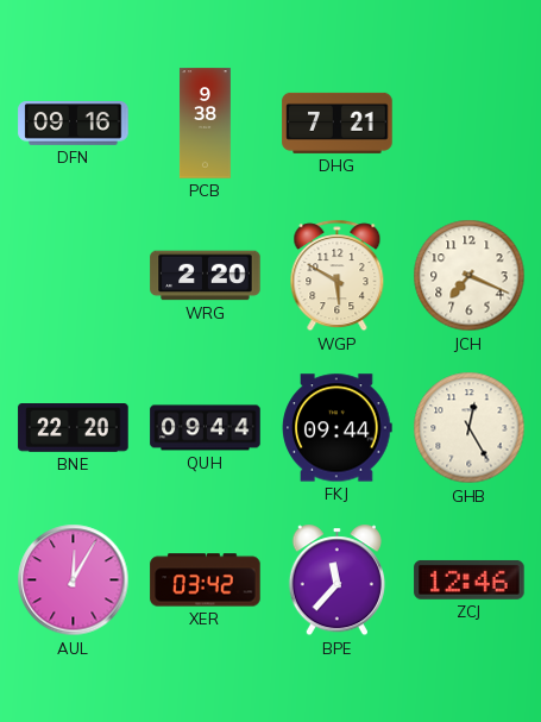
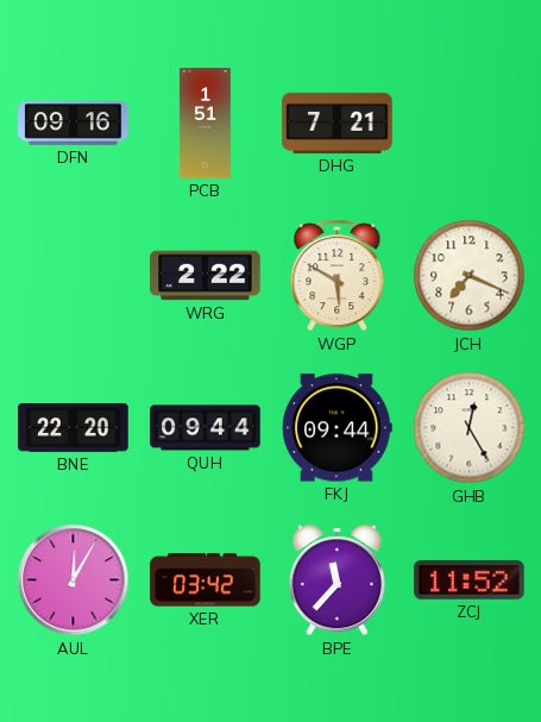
PCB: 9:38 -> 1:51
WRG: 2:20 -> 2:22
ZCJ: 12:46 -> 11:52
